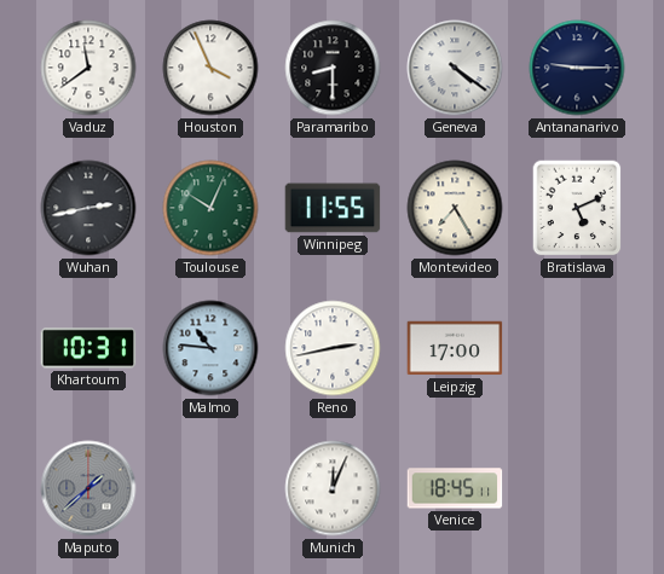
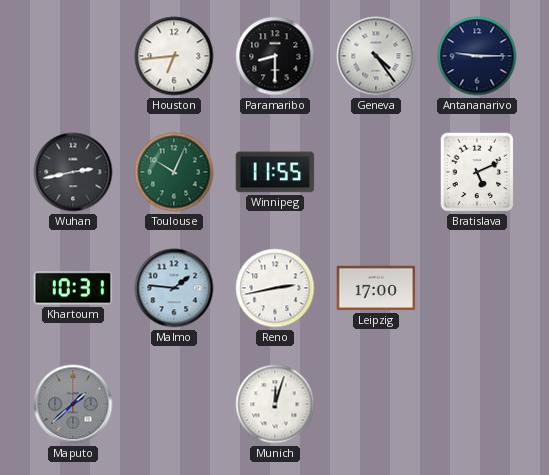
Vaduz: 11:39 -> none
Houston: 3:56 -> 6:44
Geneva: 4:21 -> 4:24
Montevideo: 7:25 -> none
Malmo: 10:46 -> 1:46
Munich: 12:04 -> 12:03
Venice: 18:45 -> none
